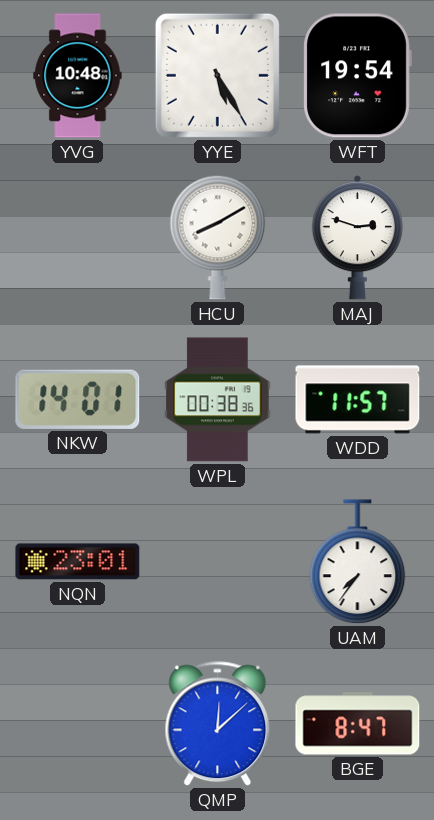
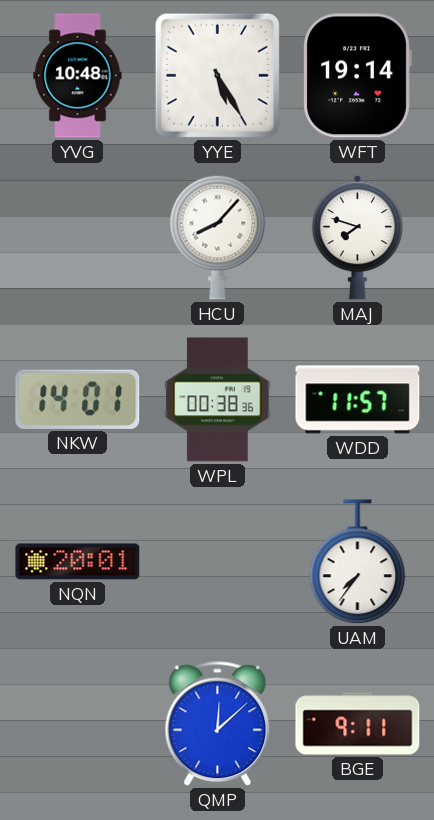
WFT: 19:54 -> 19:14
HCU: 8:10 -> 8:07
MAJ: 2:48 -> 7:48
NQN: 23:01 -> 20:01
BGE: 8:47 -> 9:11
